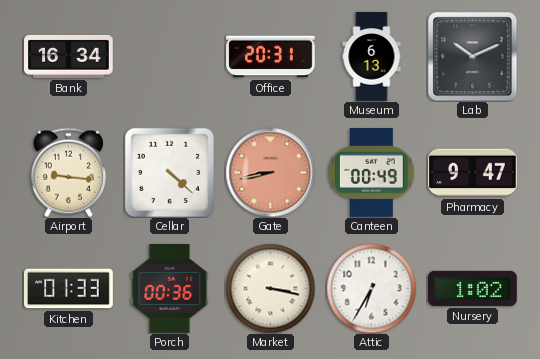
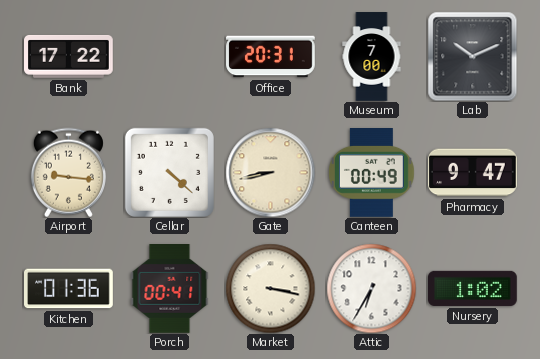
Bank: 16:34 -> 17:22
Museum: 6:13 -> 7:00
Gate dial: salmon -> cream
Kitchen: 01:33 -> 01:36
Porch: 00:36 -> 00:41
